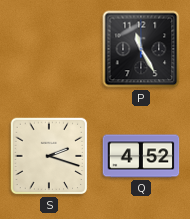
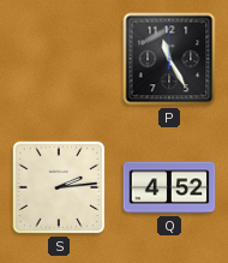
S: 2:18 -> 2:14
